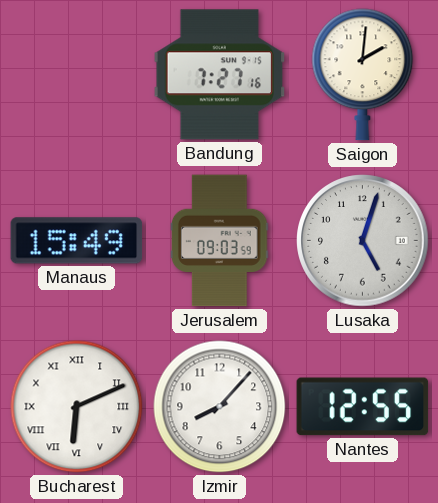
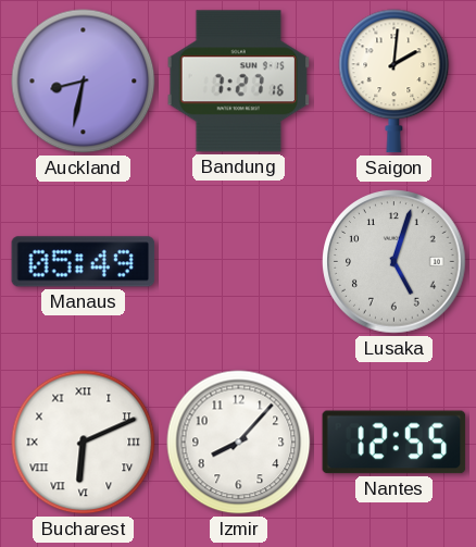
Auckland: none -> 8:32
Manaus: 15:49 -> 05:49
Jerusalem: 09:03 -> none
